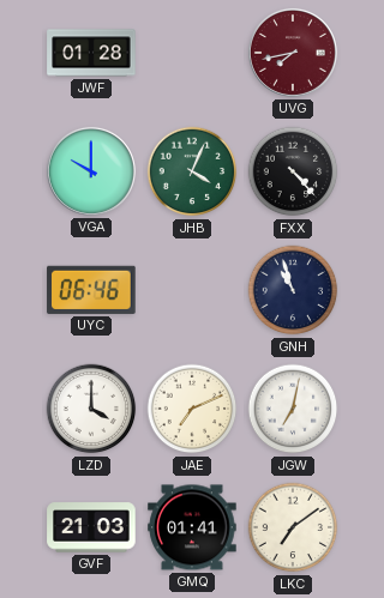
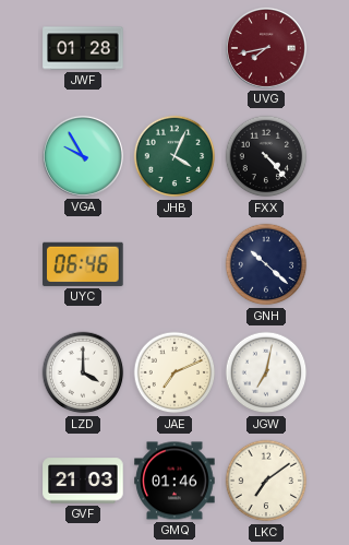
VGA: 10:00 -> 9:55
GNH: 10:57 -> 10:22
GMQ: 01:41 -> 01:46
